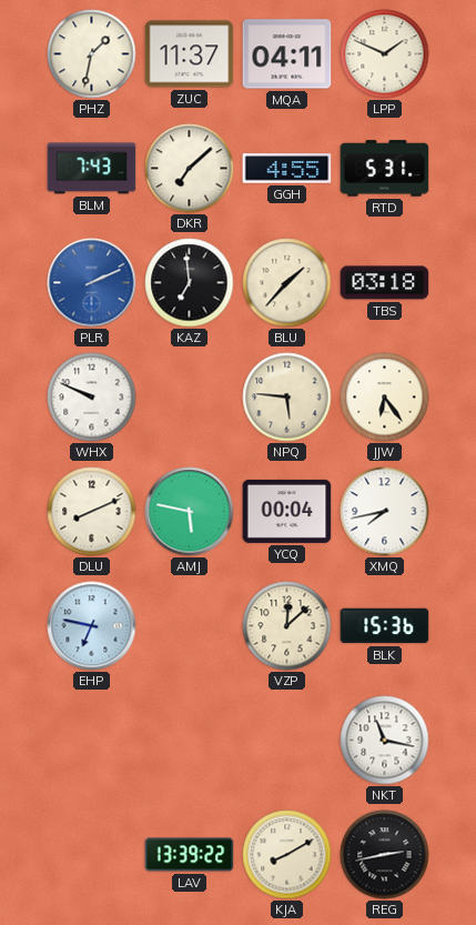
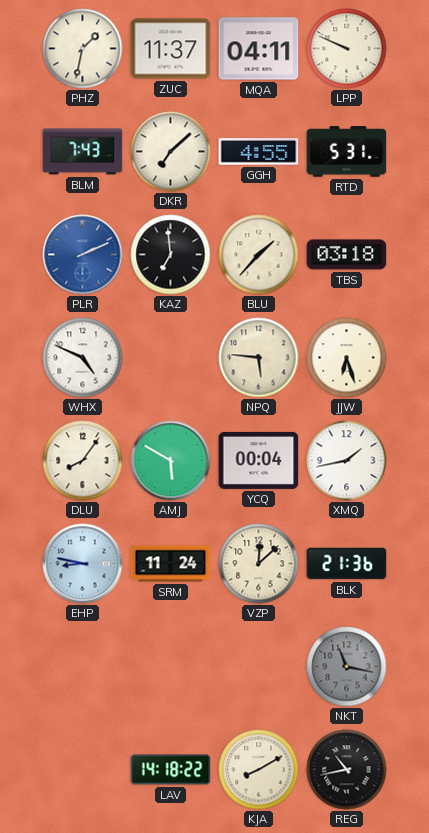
LPP: 1:49 -> 9:49
WHX: 9:49 -> 4:49
JJW: 6:24 -> 6:27
DLU: 8:11 -> 8:06
AMJ: 5:47 -> 5:50
XMQ: 7:43 -> 1:43
EHP: 6:47 -> 8:47
SRM: none -> 11:24
BLK: 15:36 -> 21:36
NKT dial: white -> grey
LAV: 13:39 -> 14:18
REG: 2:43 -> 10:43
